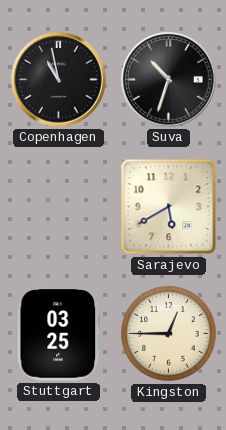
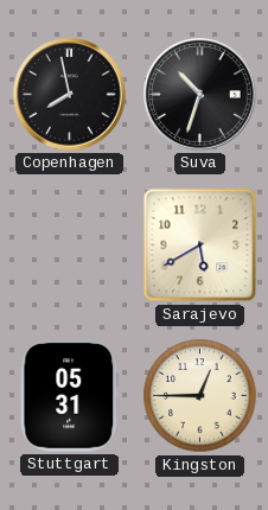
Copenhagen: 10:58 -> 7:58
Stuttgart: 03:25 -> 05:31
